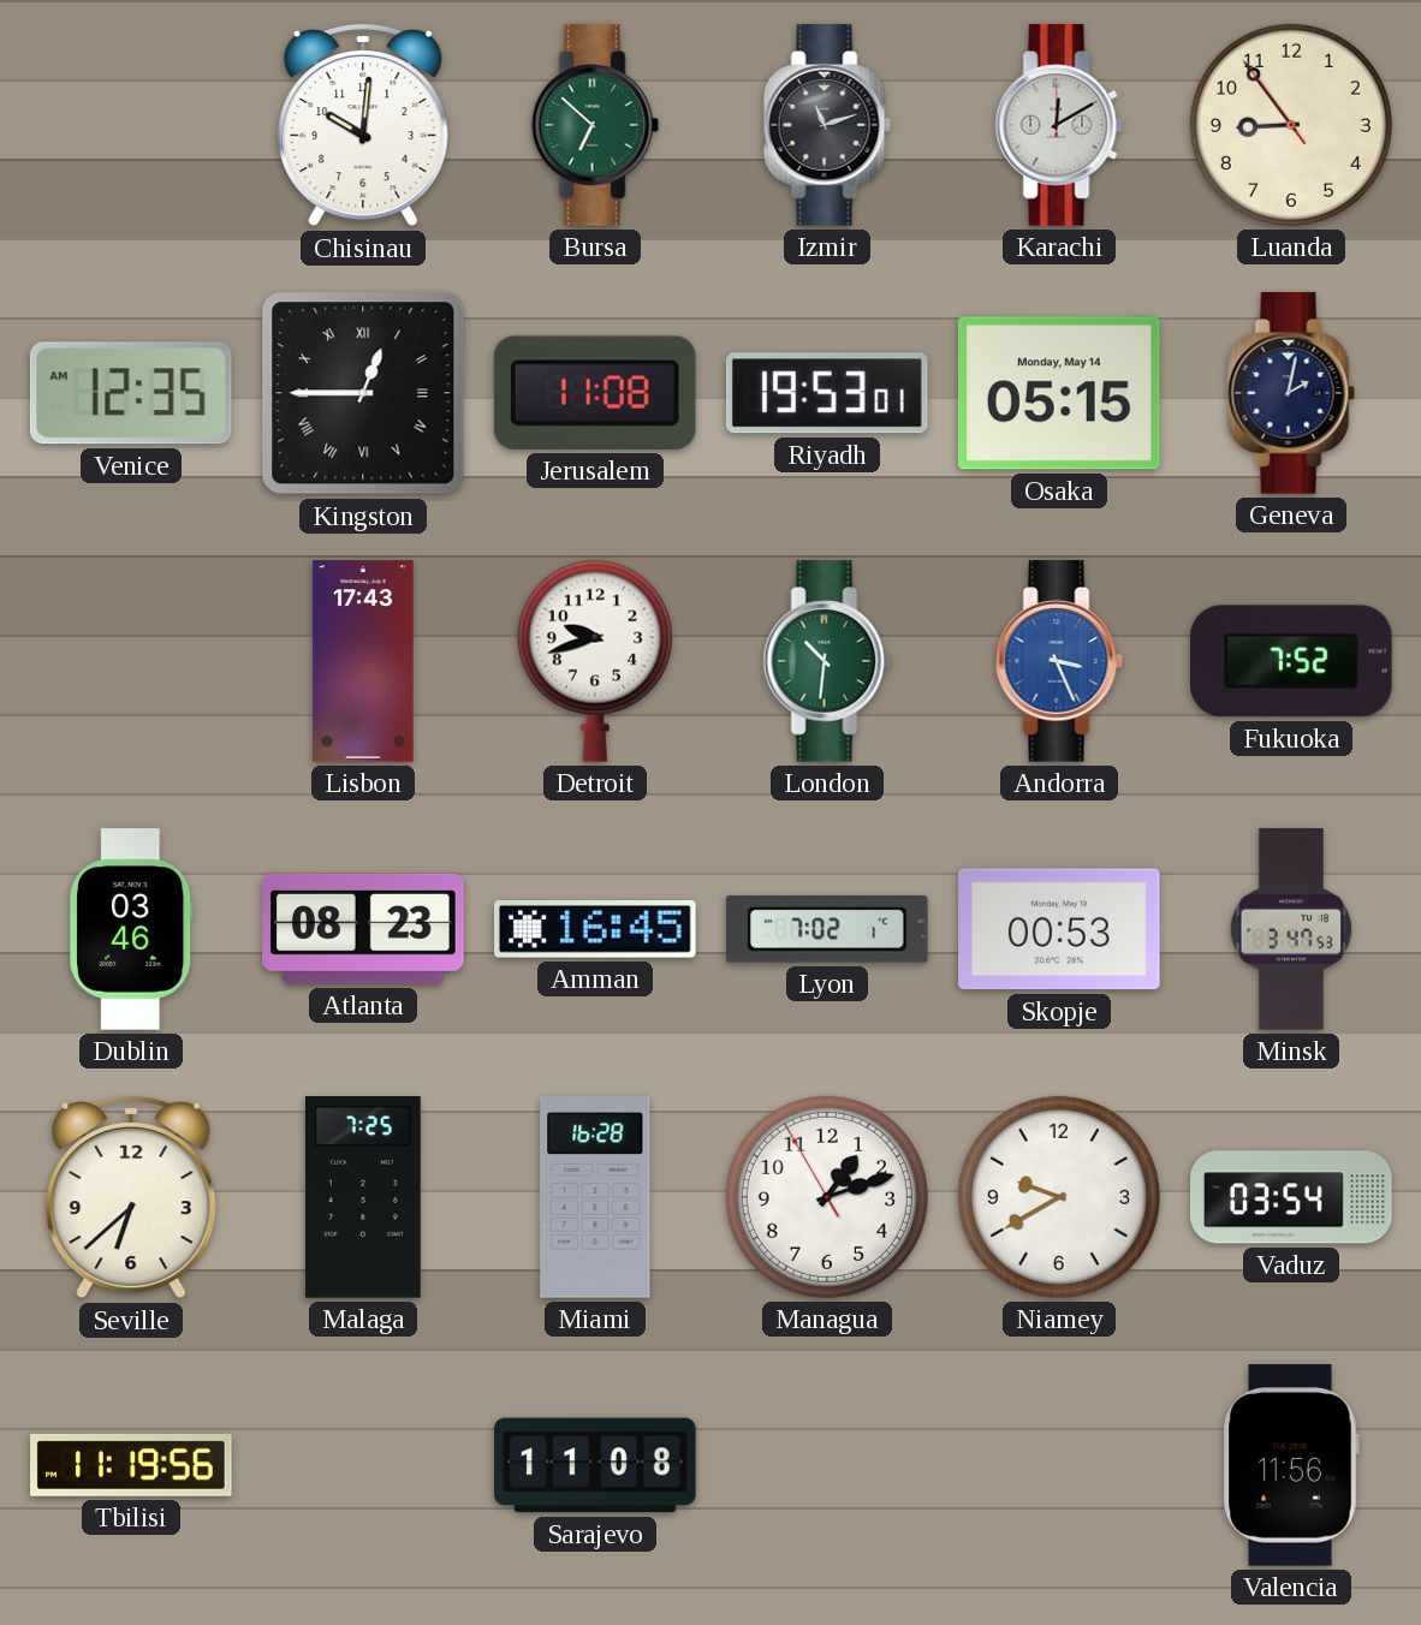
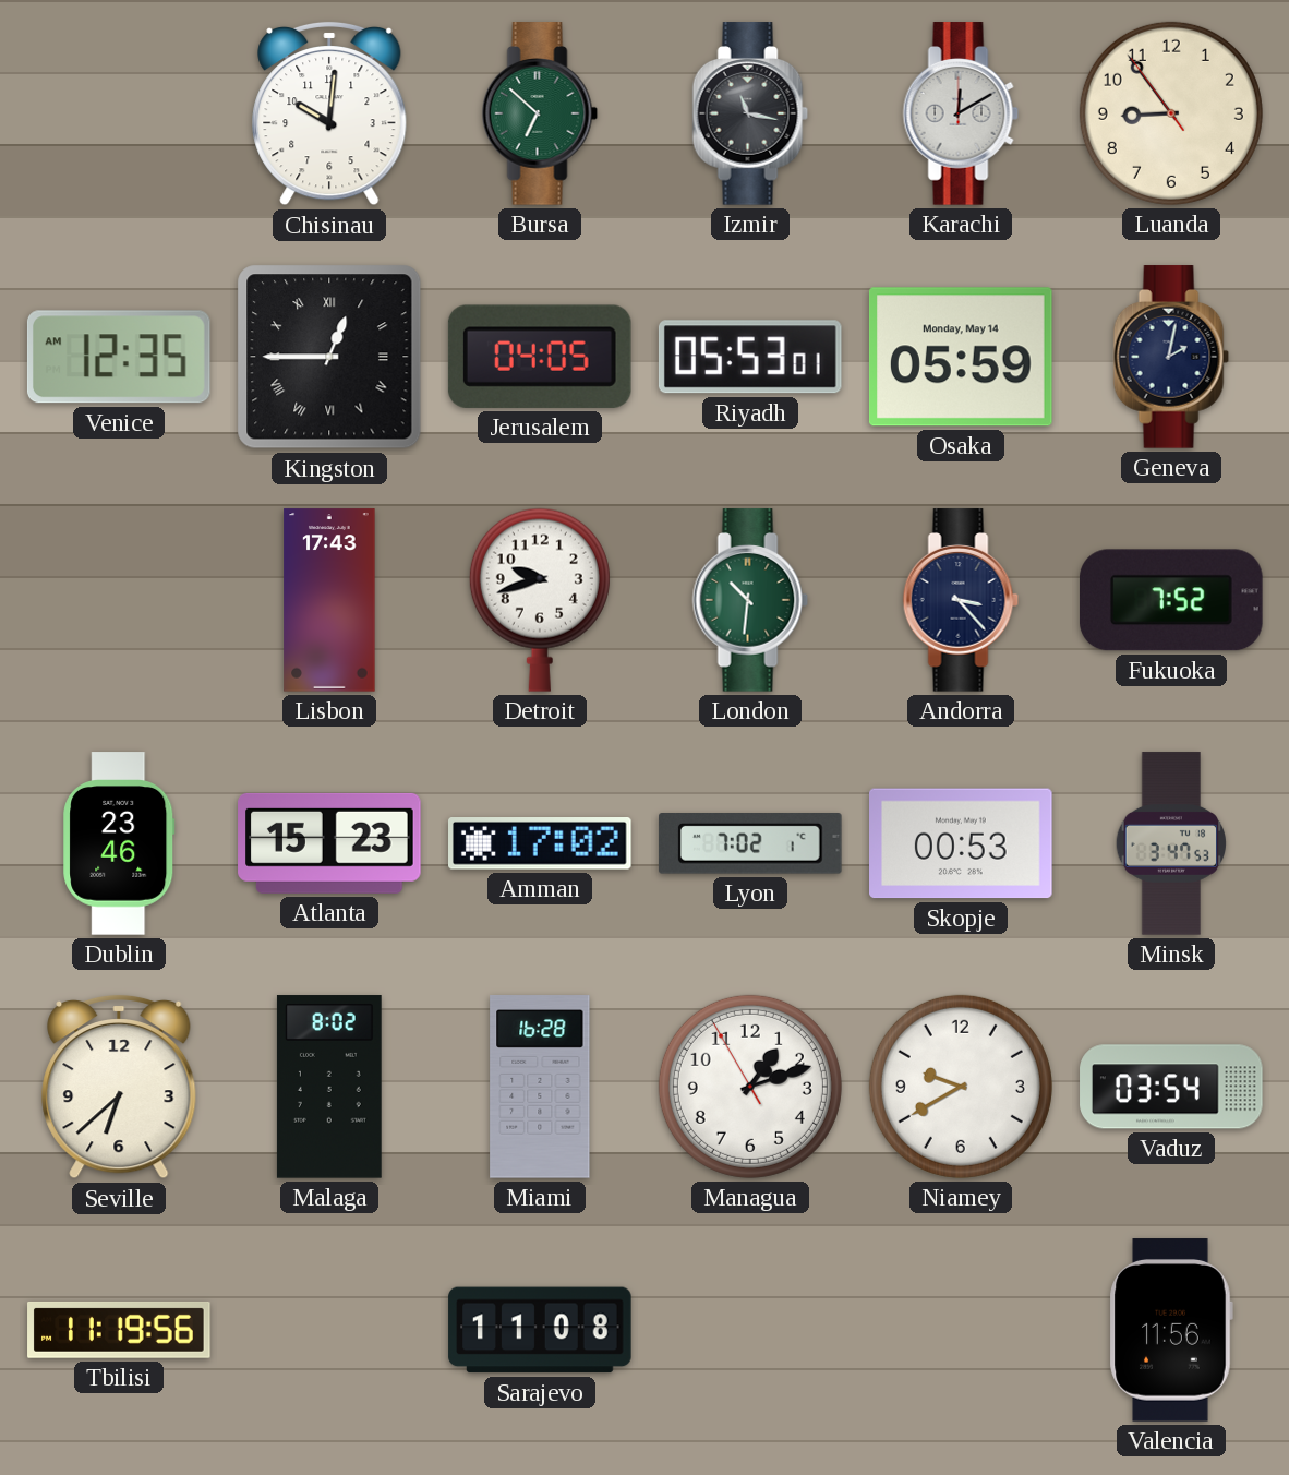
Izmir: 11:12 -> 11:17
Jerusalem: 11:08 -> 04:05
Riyadh: 19:53 -> 05:53
Osaka: 05:15 -> 05:59
Andorra: 3:26 -> 3:23
Andorra dial: blue -> navy
Dublin: 03:46 -> 23:46
Atlanta: 08:23 -> 15:23
Amman: 16:45 -> 17:02
Malaga: 7:25 -> 8:02
